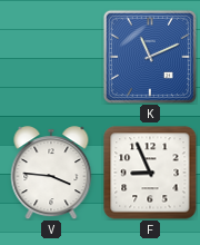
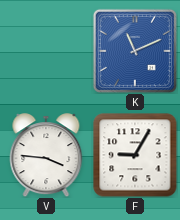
F: 8:56 -> 9:05
